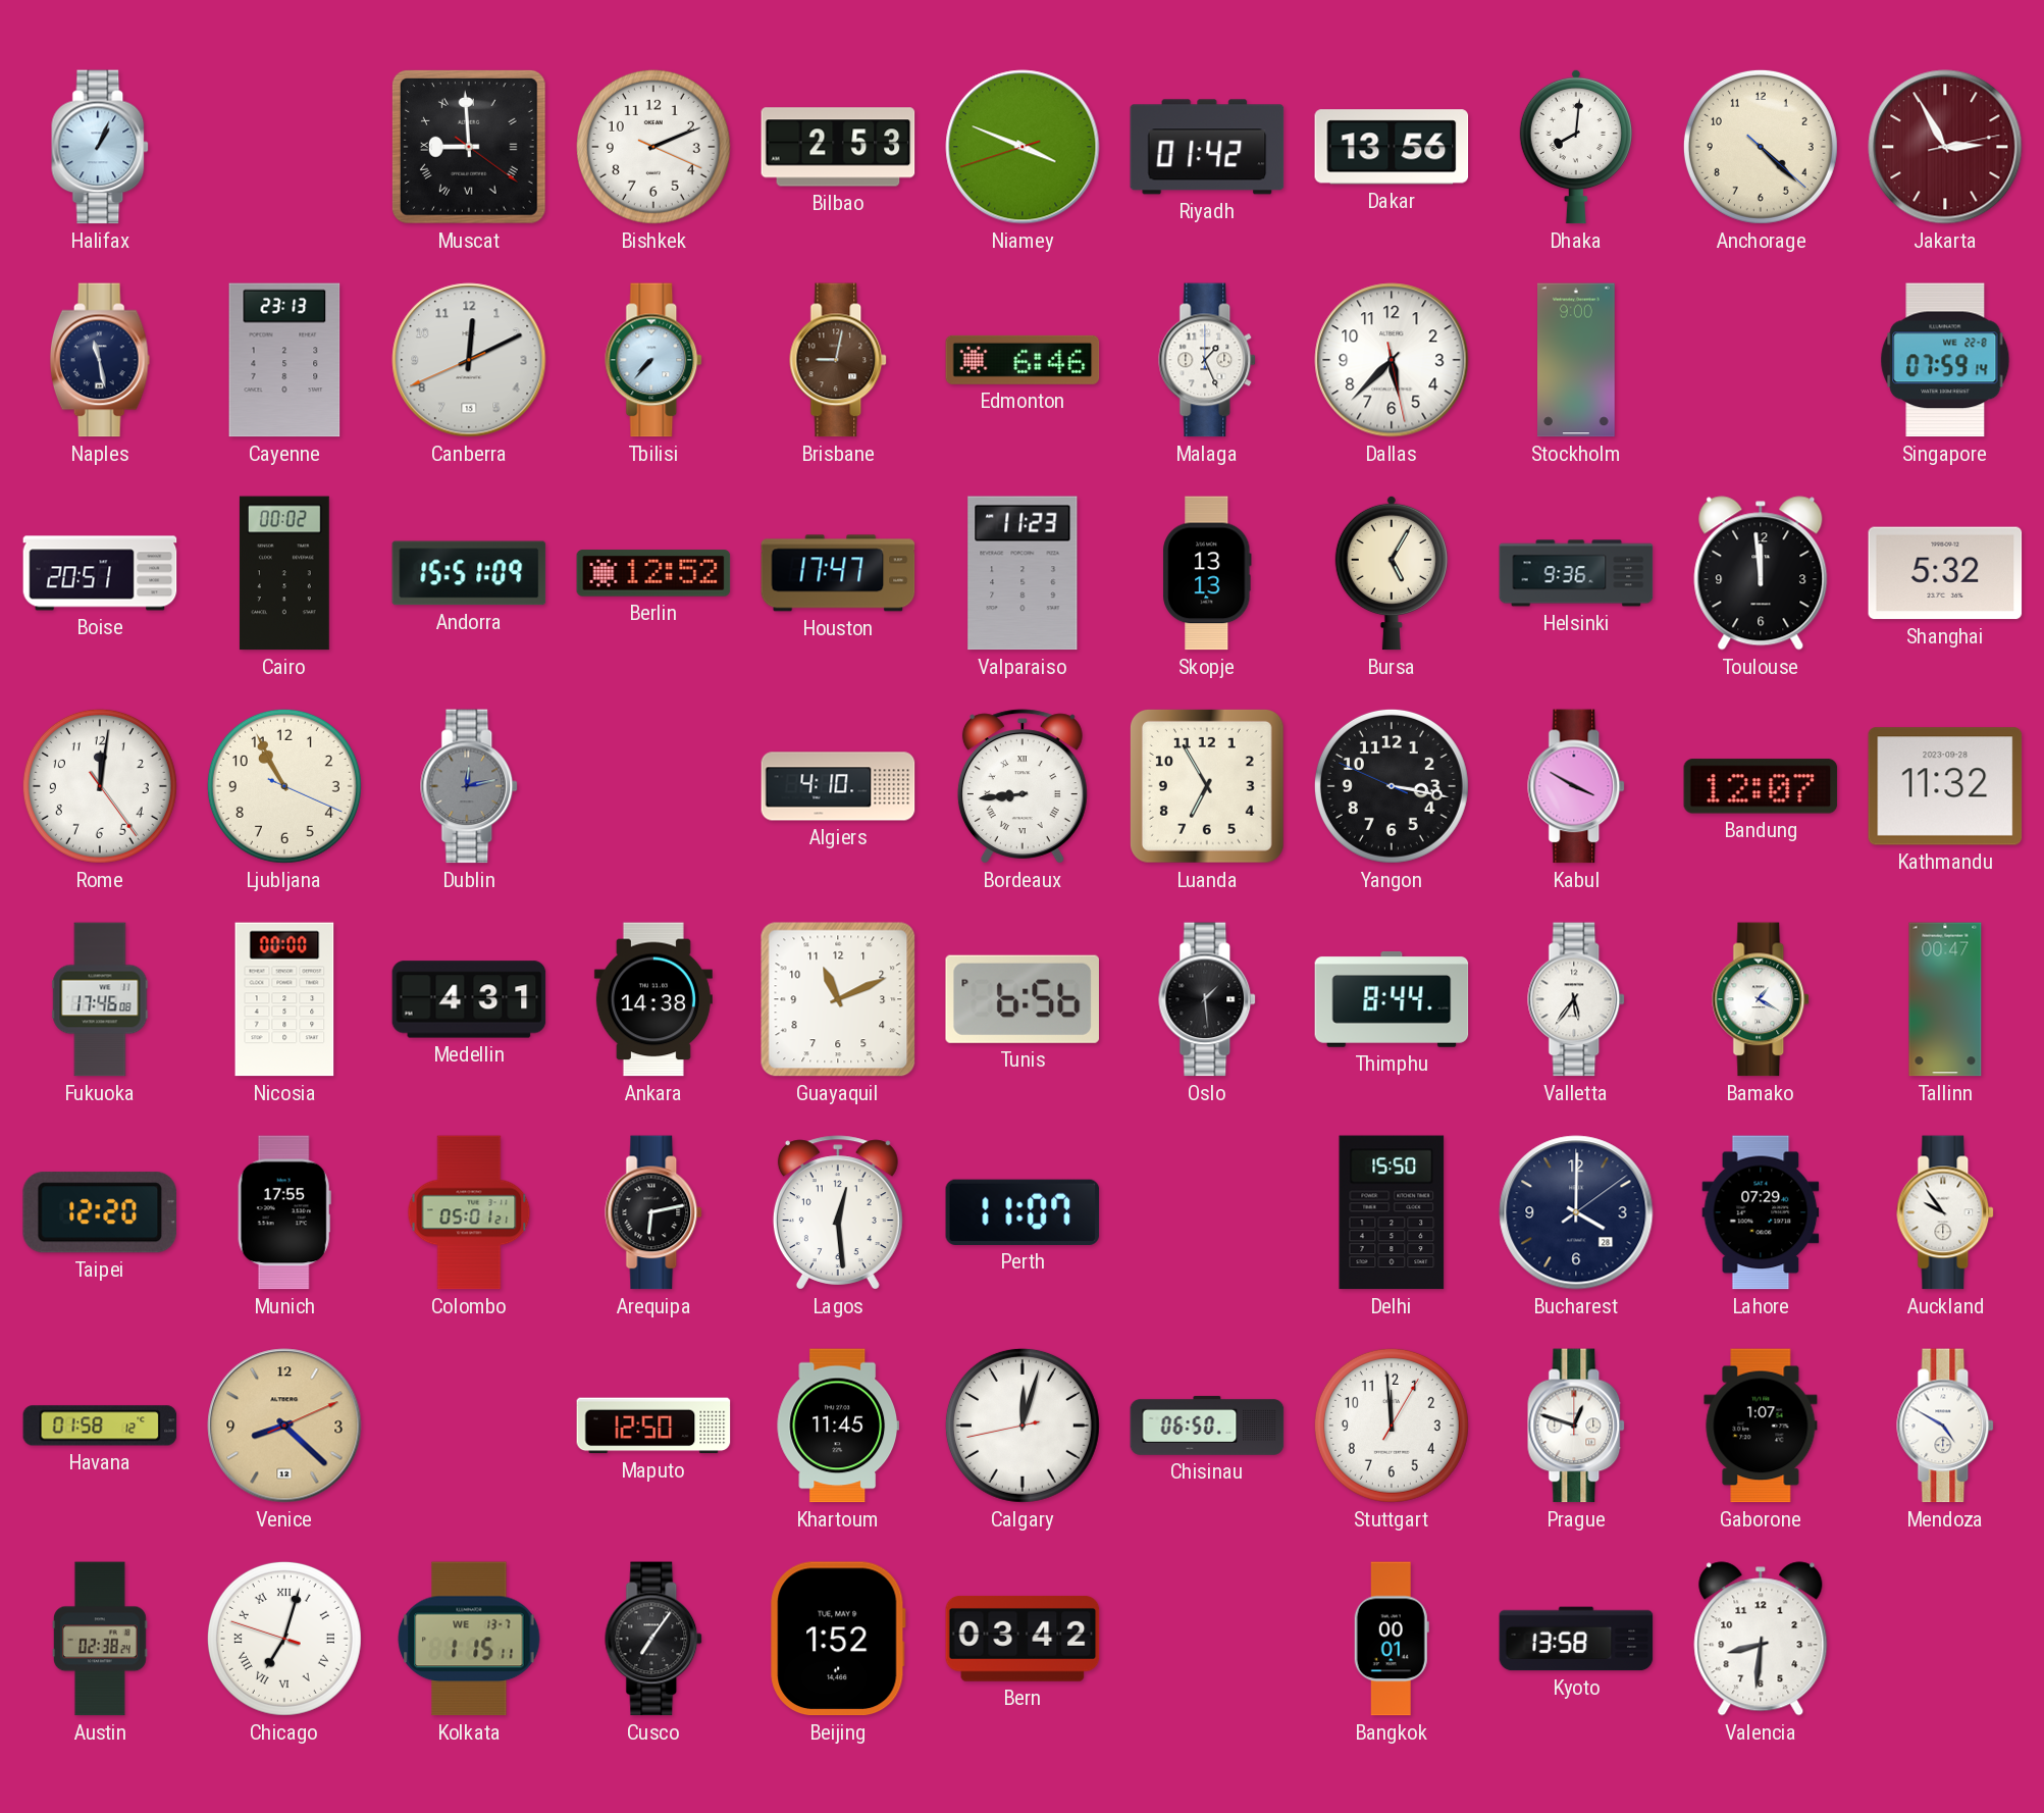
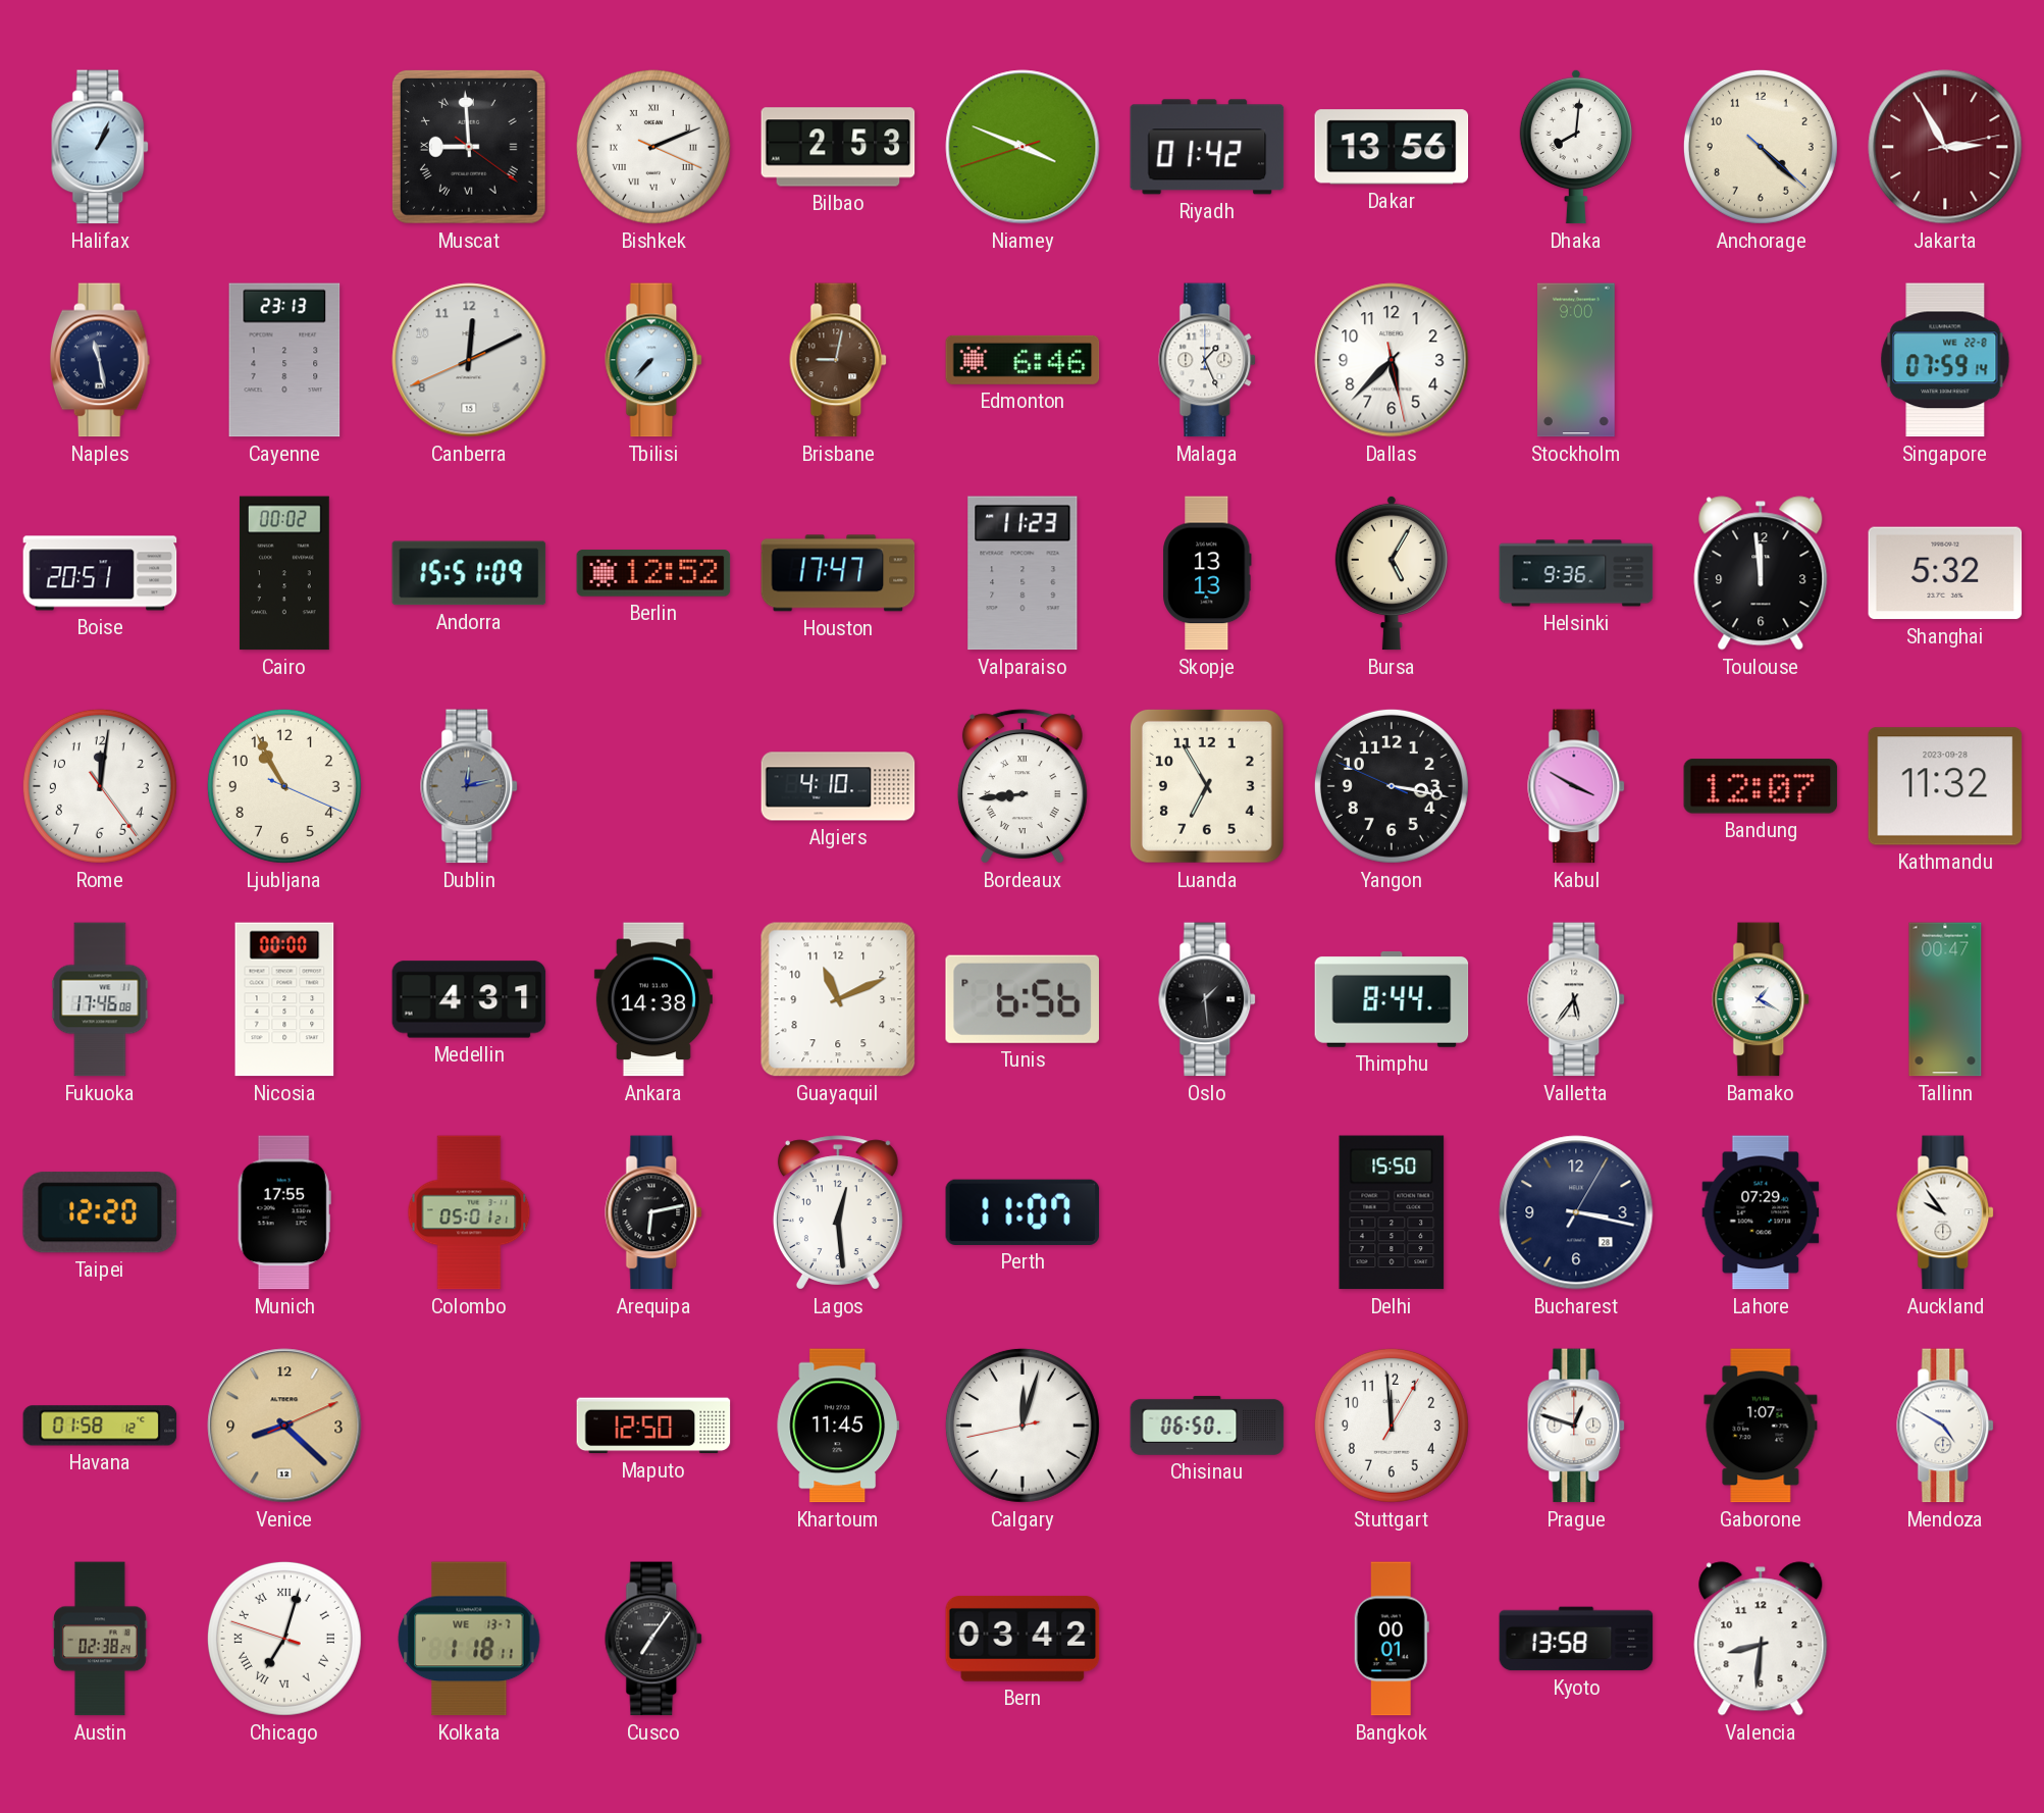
Bishkek numerals: Arabic -> Roman
Bucharest: 4:00 -> 3:17
Kolkata: 1:15 -> 1:18
Beijing: 1:52 -> none
